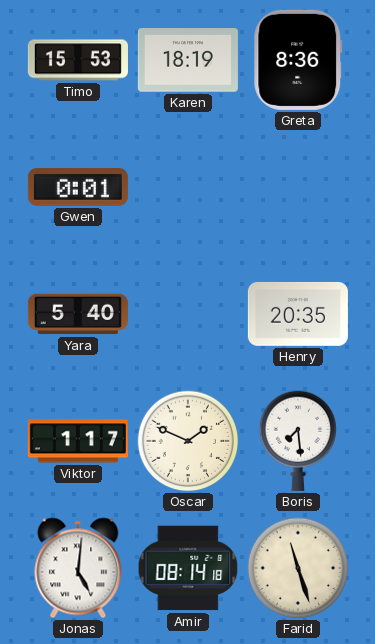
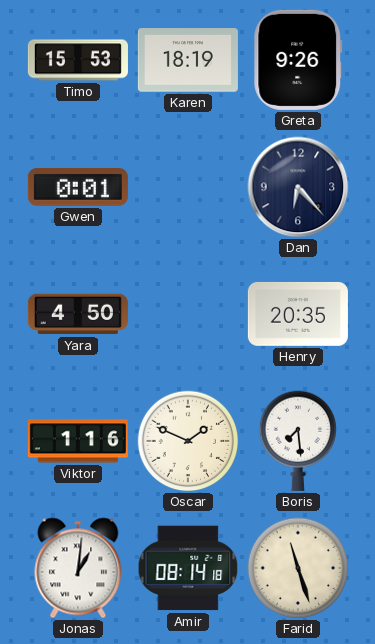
Greta: 8:36 -> 9:26
Dan: none -> 6:23
Yara: 5:40 -> 4:50
Viktor: 1:17 -> 1:16
Jonas: 5:01 -> 1:01
